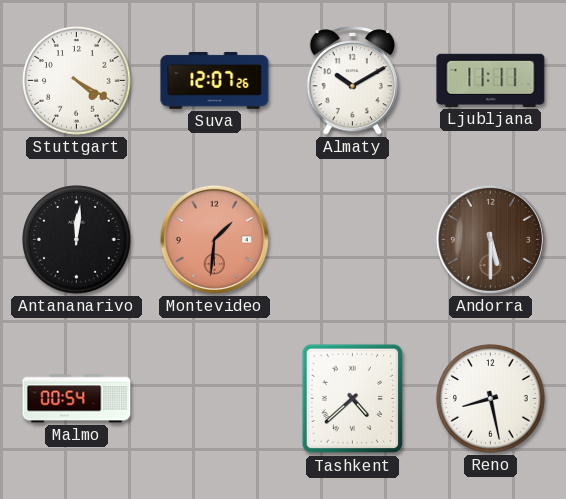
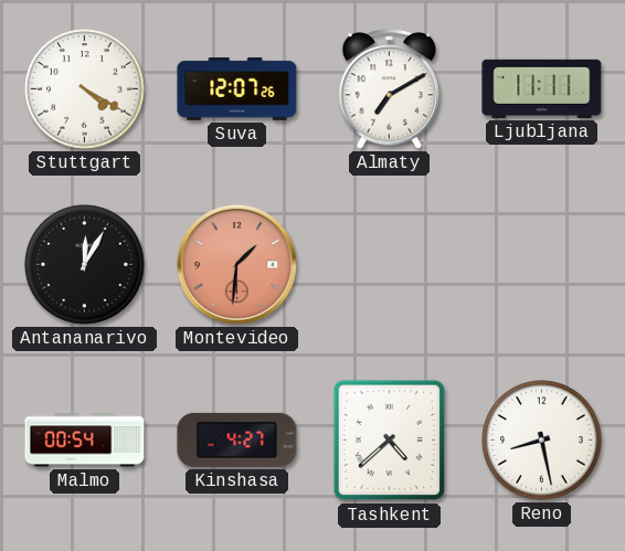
Almaty: 10:10 -> 7:10
Antananarivo: 12:01 -> 12:05
Andorra: 5:30 -> none
Kinshasa: none -> 4:27
